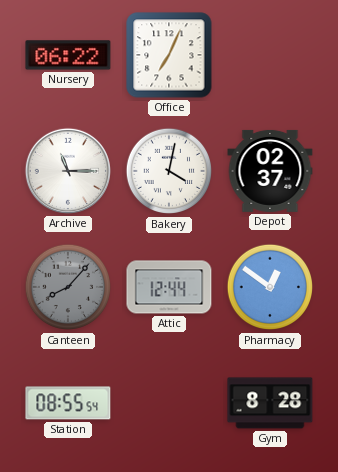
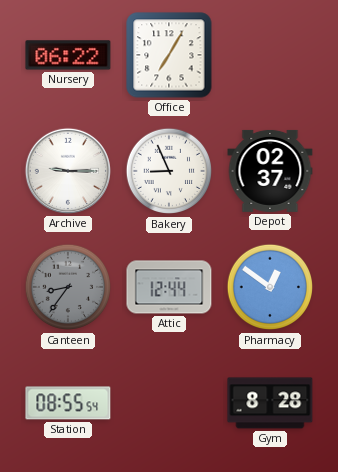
Office: 7:04 -> 7:05
Archive: 11:15 -> 9:15
Bakery: 4:02 -> 8:56
Canteen: 8:07 -> 8:36
